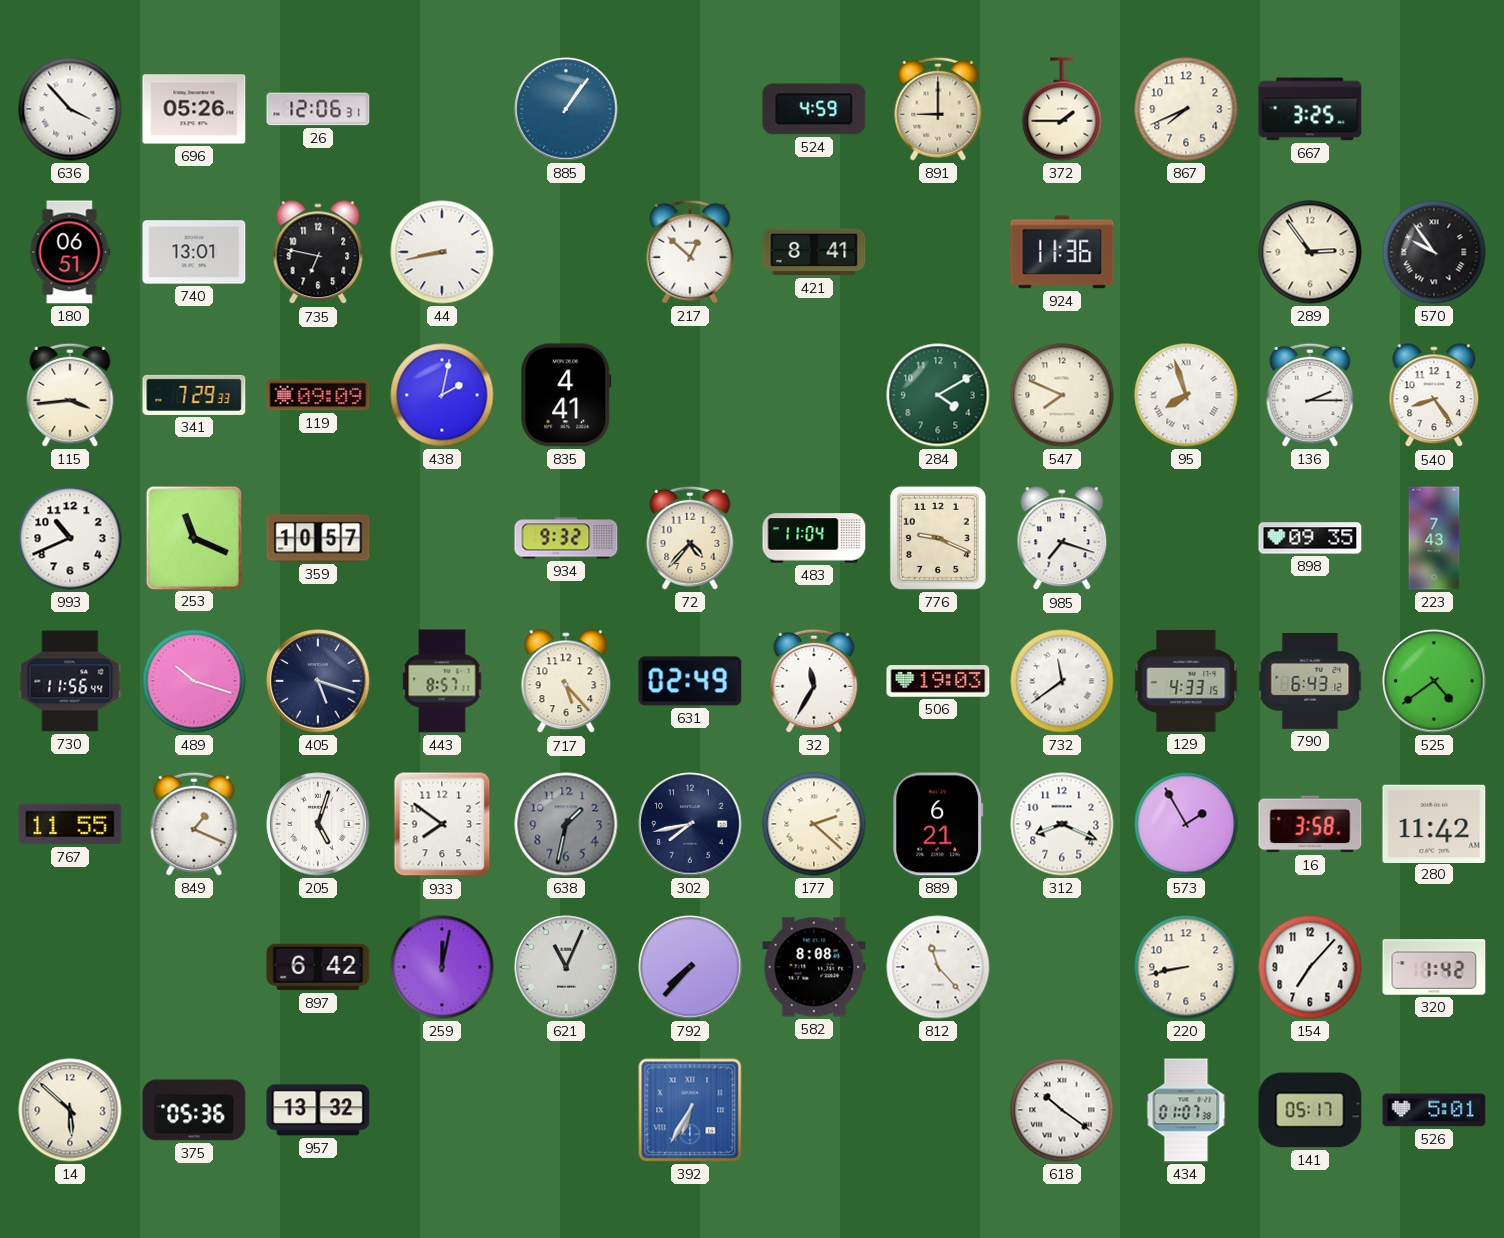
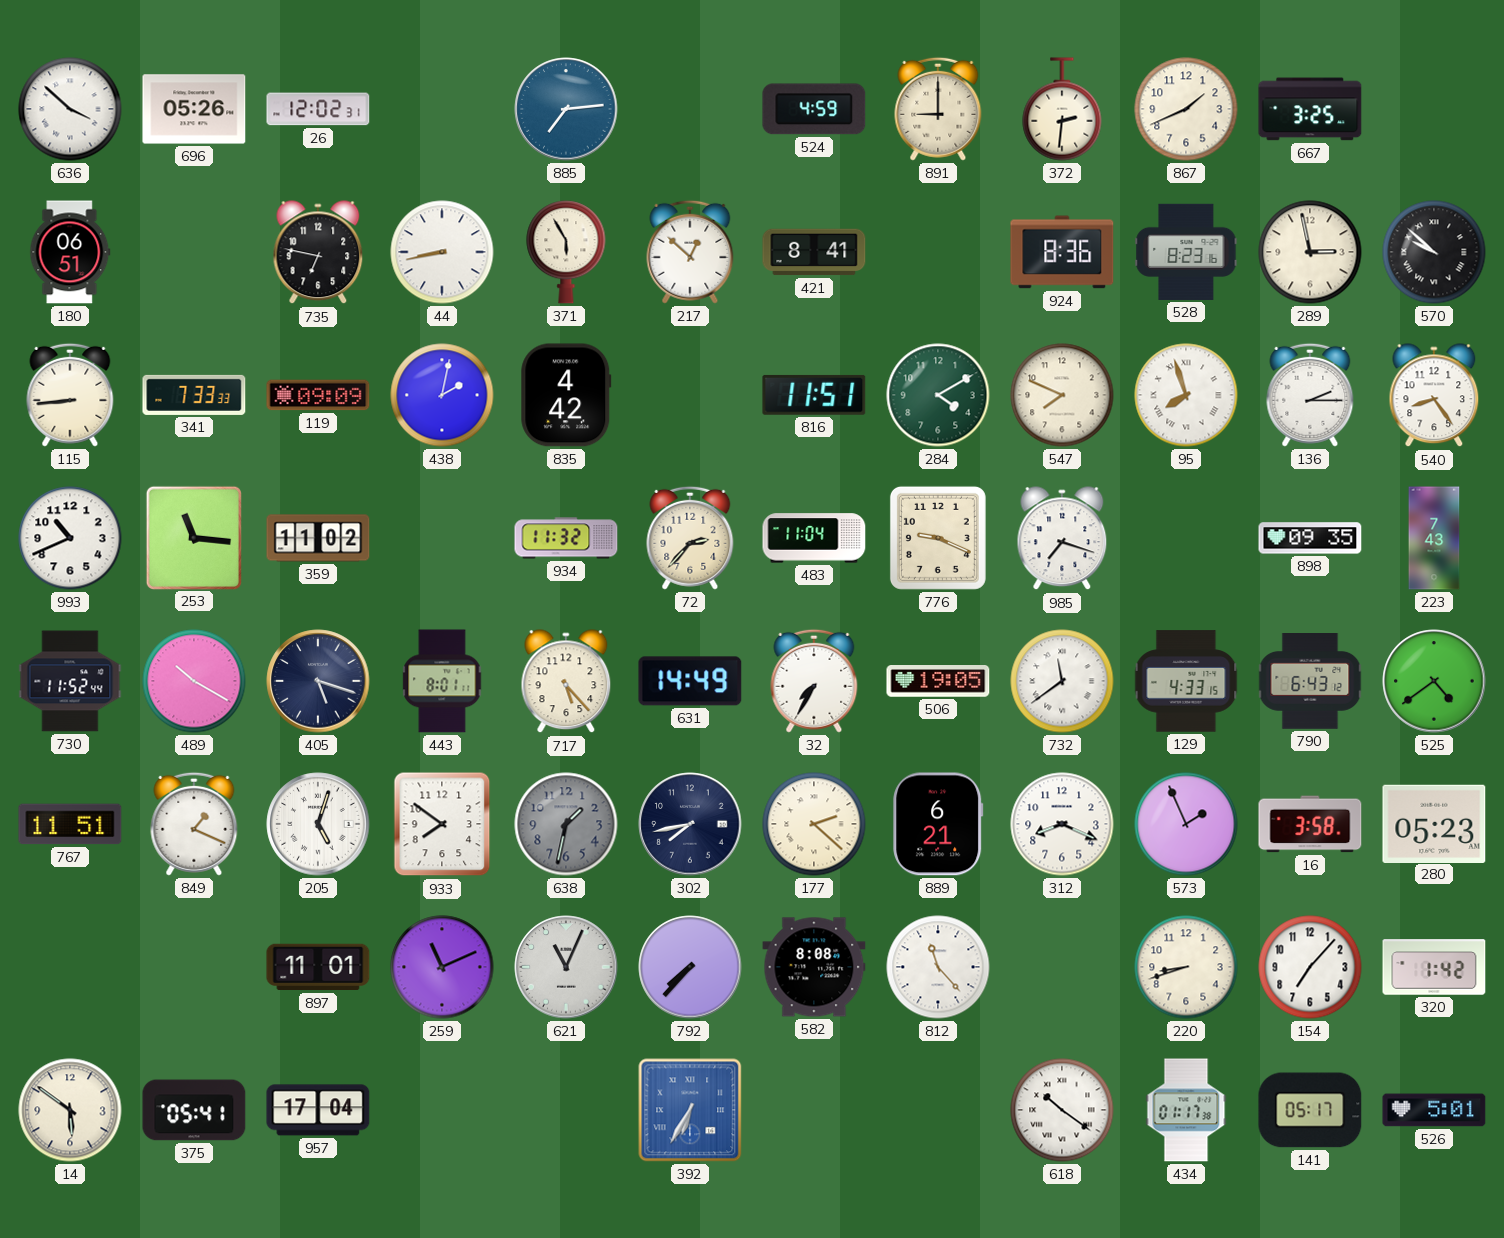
636: 3:53 -> 3:52
26: 12:06 -> 12:02
885: 1:06 -> 7:14
372: 1:45 -> 2:31
867: 7:41 -> 1:41
740: 13:01 -> none
371: none -> 5:55
924: 11:36 -> 8:36
528: none -> 8:23
289: 2:54 -> 2:58
570: 9:54 -> 9:52
115: 3:44 -> 8:44
341: 7:29 -> 7:33
835: 4:41 -> 4:42
816: none -> 11:51
253: 11:19 -> 11:16
359: 10:57 -> 11:02
934: 9:32 -> 11:32
72: 4:37 -> 2:37
730: 11:56 -> 11:52
489: 10:18 -> 10:20
443: 8:57 -> 8:01
631: 02:49 -> 14:49
32: 11:35 -> 7:35
506: 19:03 -> 19:05
767: 11:55 -> 11:51
573: 1:55 -> 1:56
280: 11:42 -> 05:23
897: 6:42 -> 11:01
259: 12:02 -> 11:11
220: 8:43 -> 8:42
14: 5:52 -> 5:51
375: 05:36 -> 05:41
957: 13:32 -> 17:04
434: 01:07 -> 01:17
